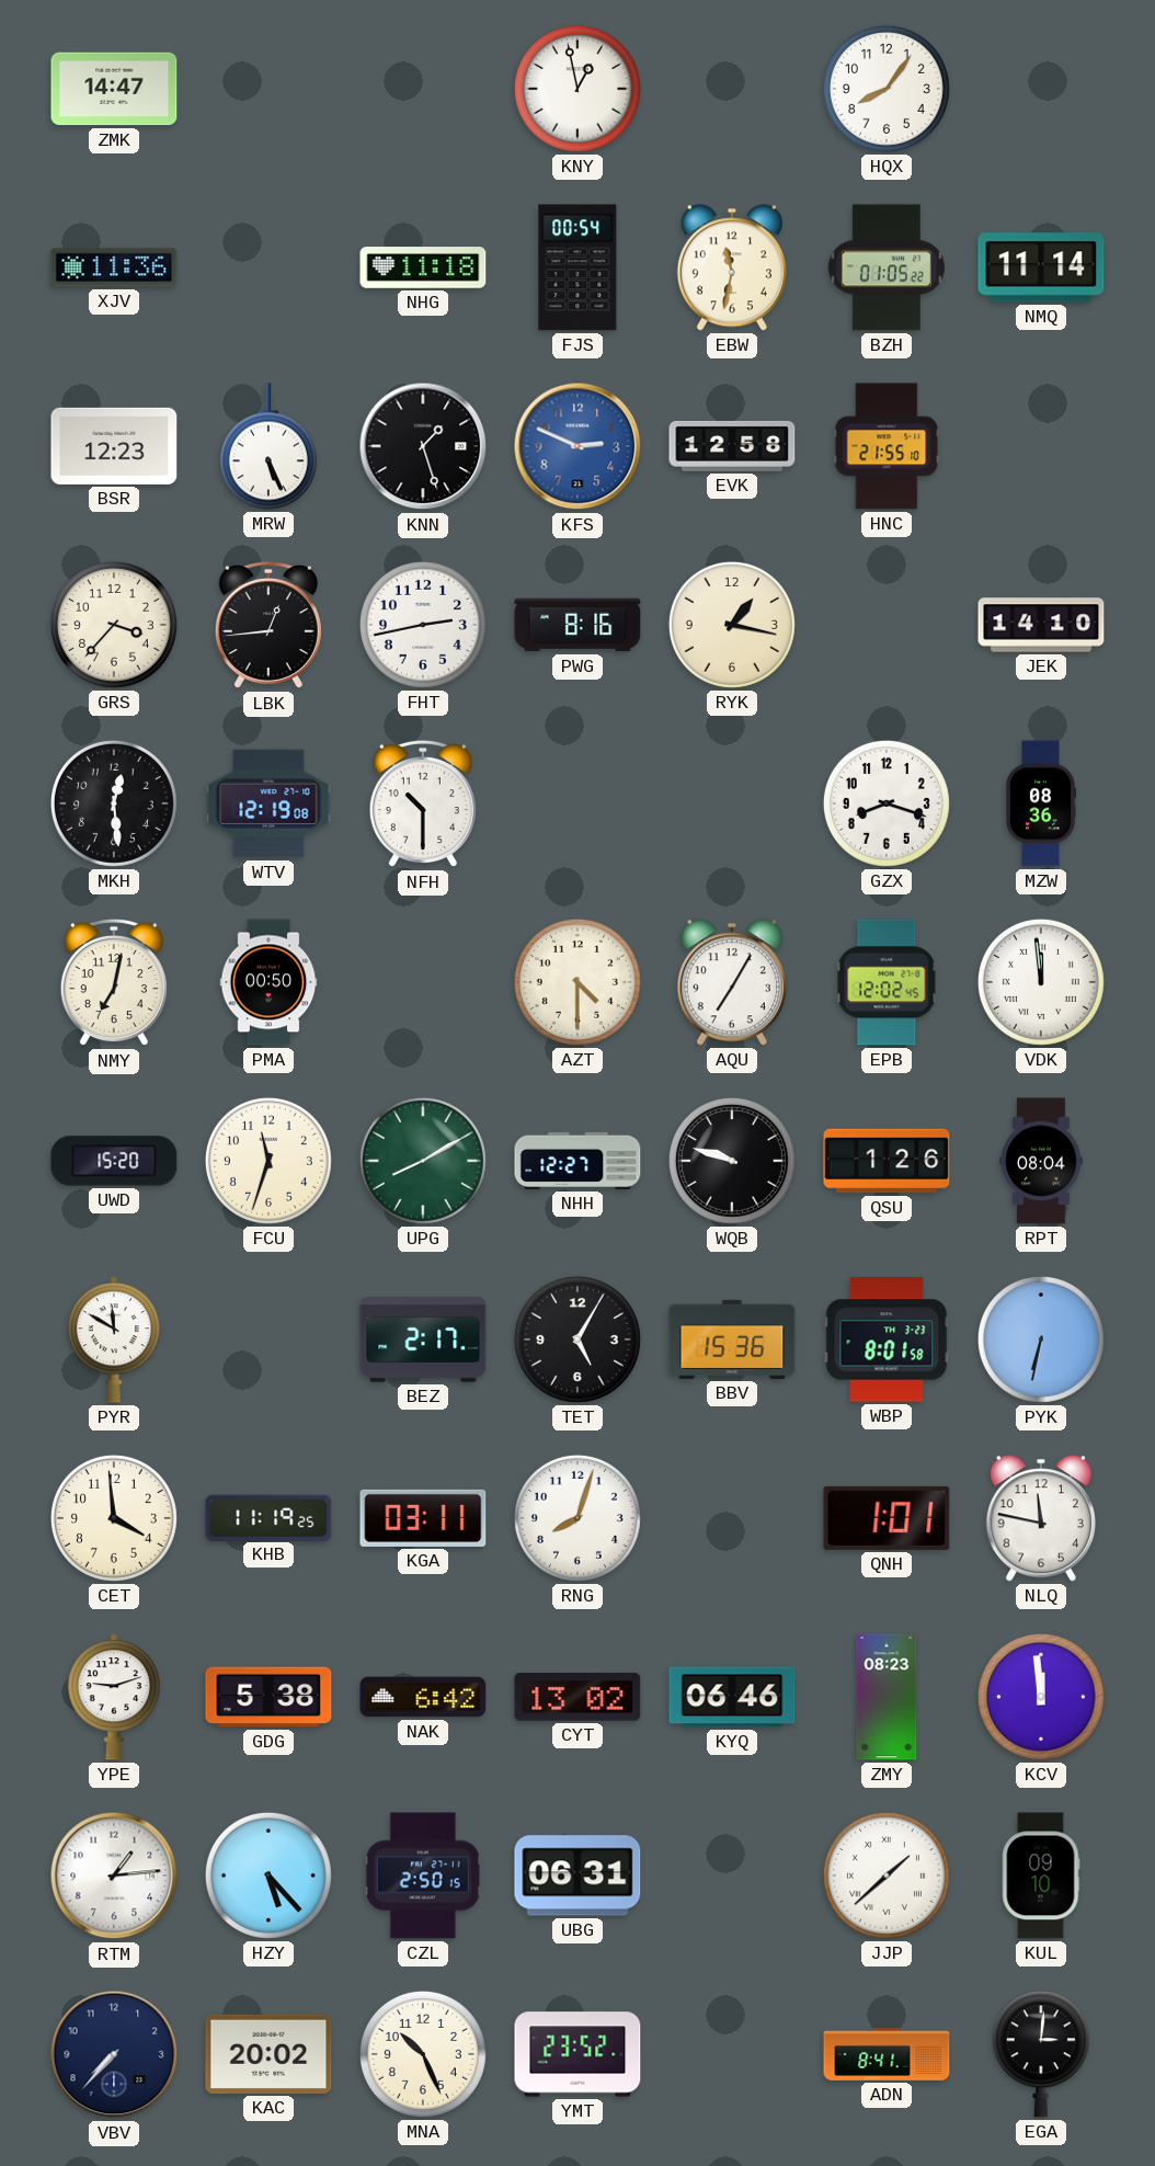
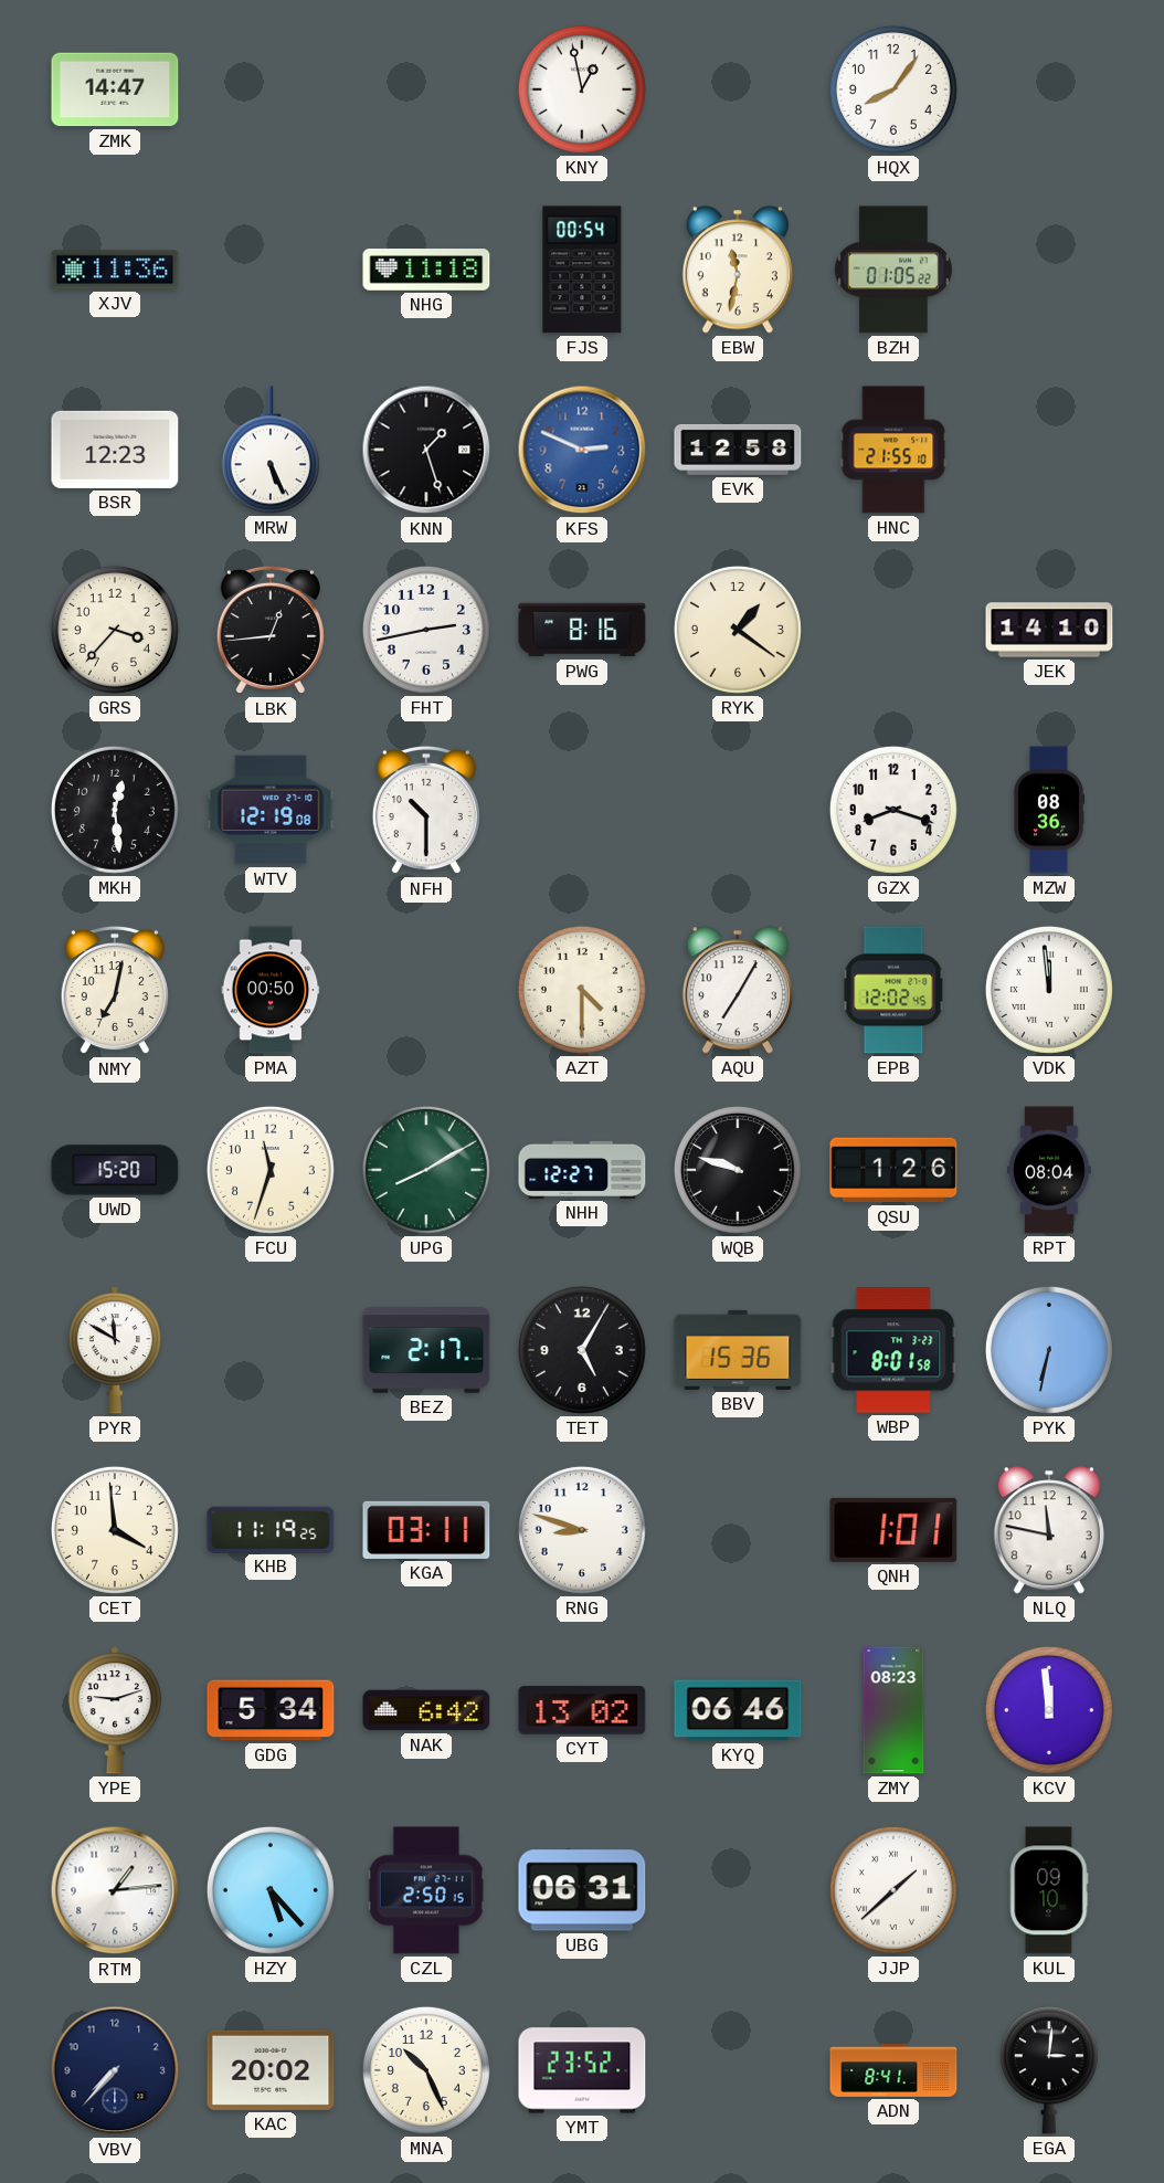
NMQ: 11:14 -> none
RYK: 1:17 -> 1:21
RNG: 8:03 -> 8:48
GDG: 5:38 -> 5:34
